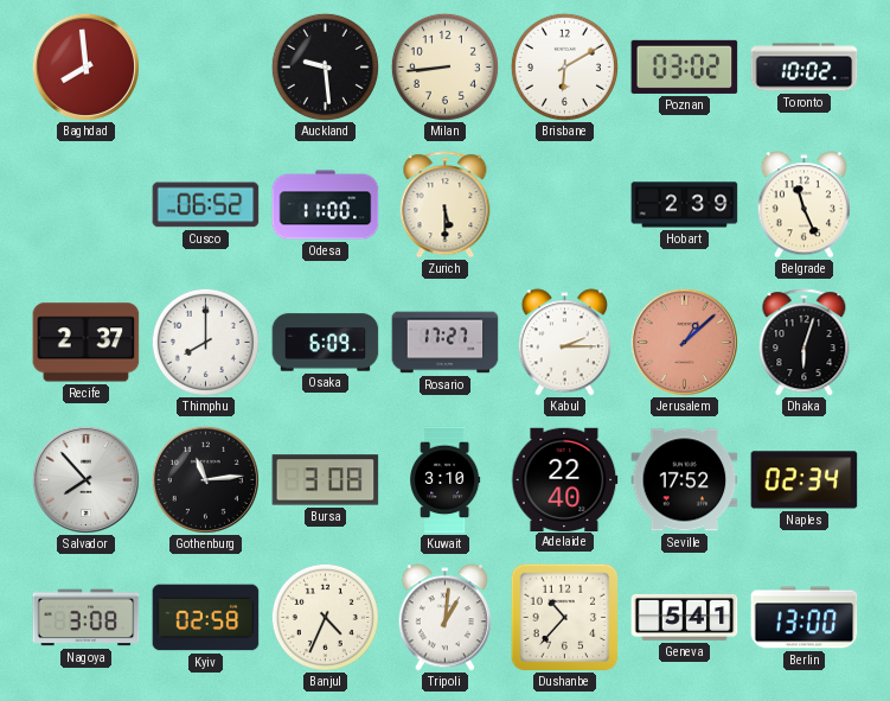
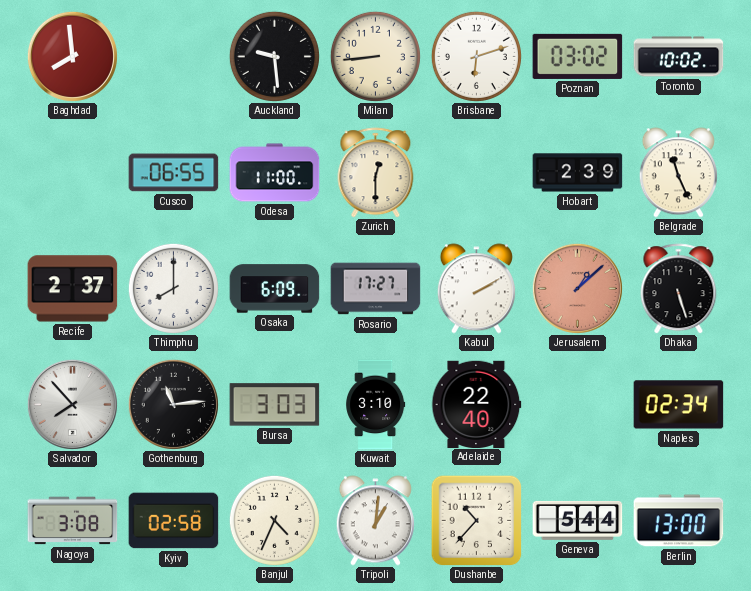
Brisbane: 6:10 -> 6:12
Cusco: 06:52 -> 06:55
Zurich: 5:30 -> 12:30
Kabul: 2:15 -> 2:10
Dhaka: 6:03 -> 5:27
Bursa: 3:08 -> 3:03
Seville: 17:52 -> none
Geneva: 5:41 -> 5:44
